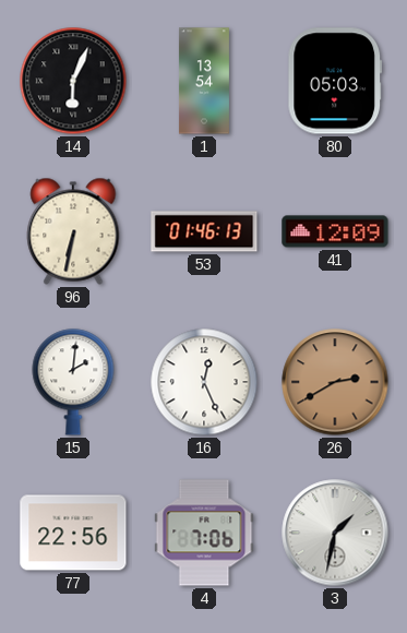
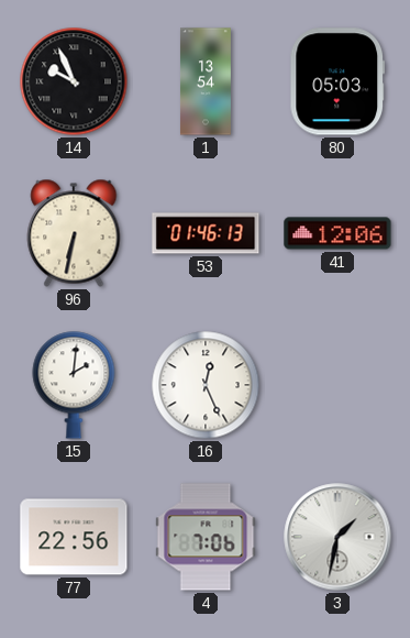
14: 6:04 -> 9:56
41: 12:09 -> 12:06
26: 2:40 -> none
